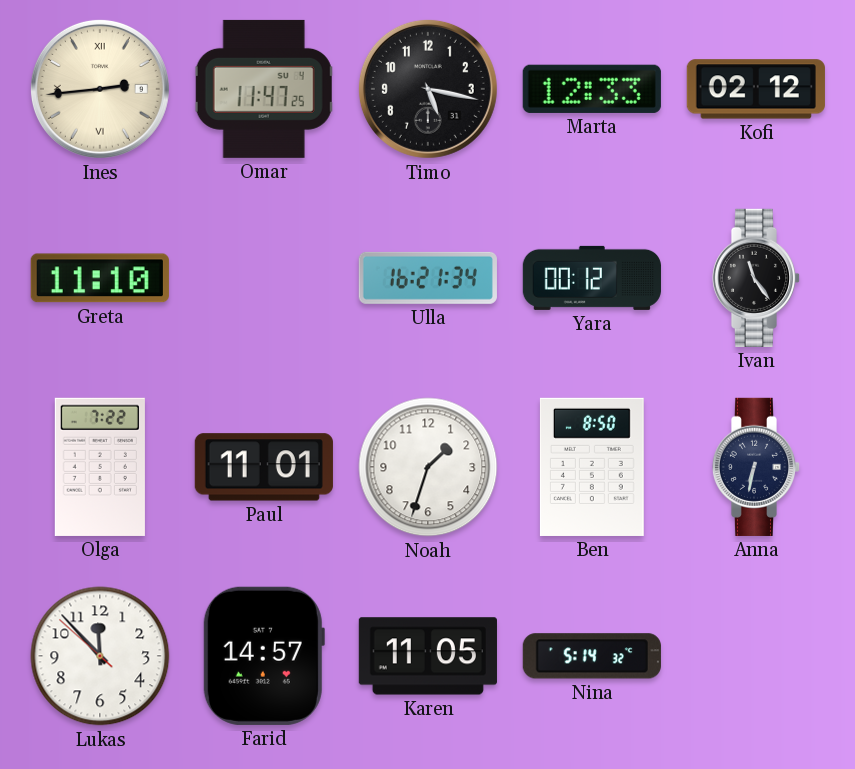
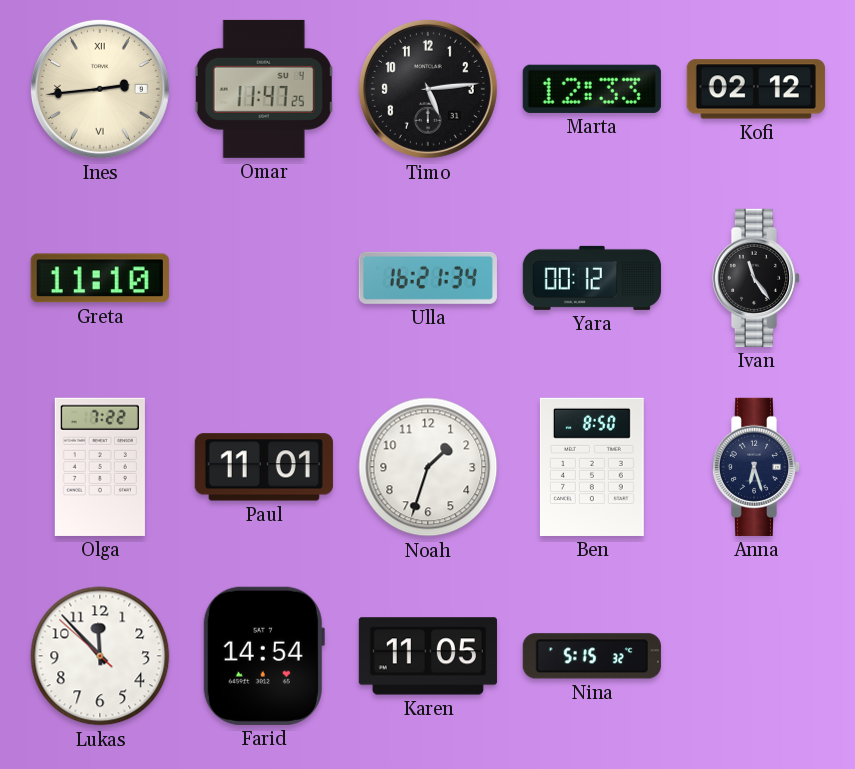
Timo: 5:17 -> 5:14
Anna: 6:32 -> 6:27
Farid: 14:57 -> 14:54
Nina: 5:14 -> 5:15
